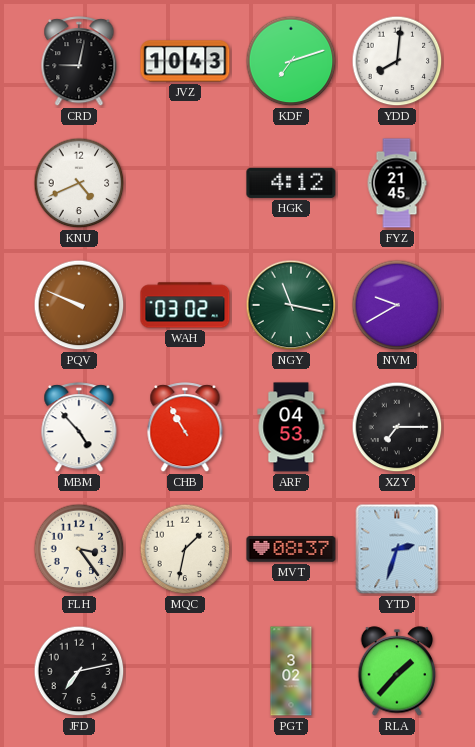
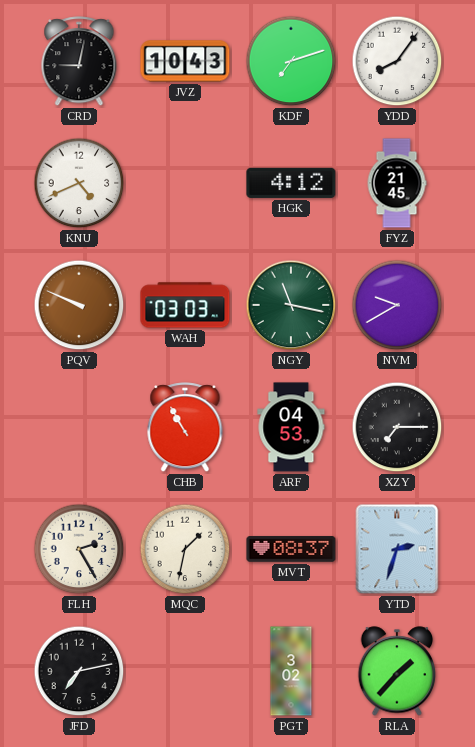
YDD: 8:01 -> 8:06
WAH: 03:02 -> 03:03
MBM: 4:53 -> none
FLH: 3:24 -> 2:25
